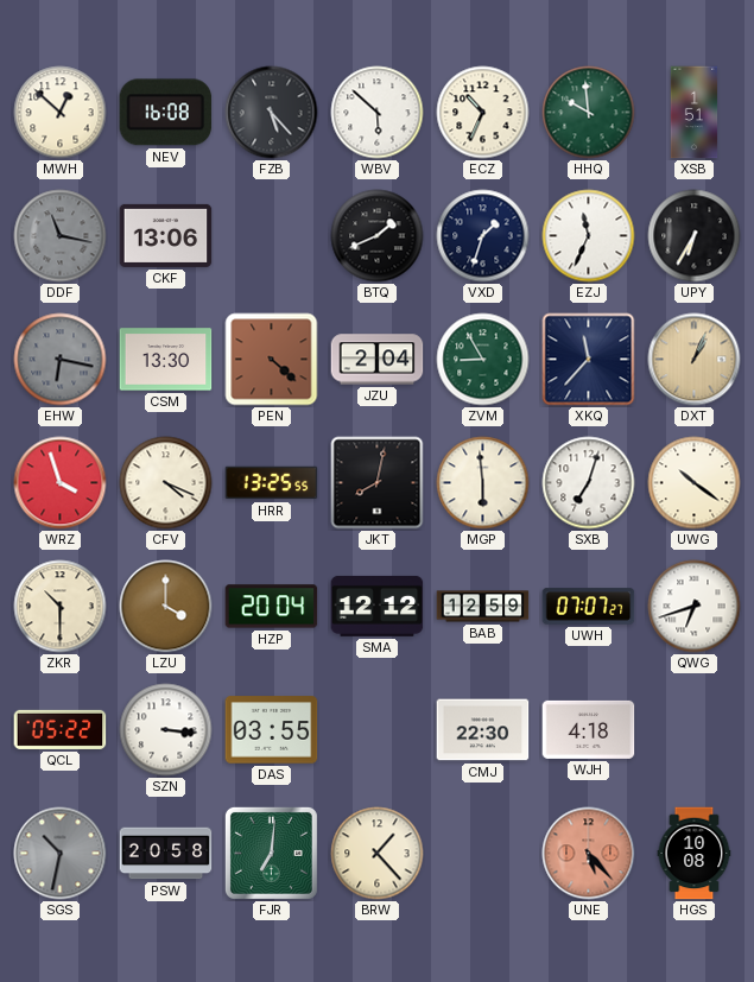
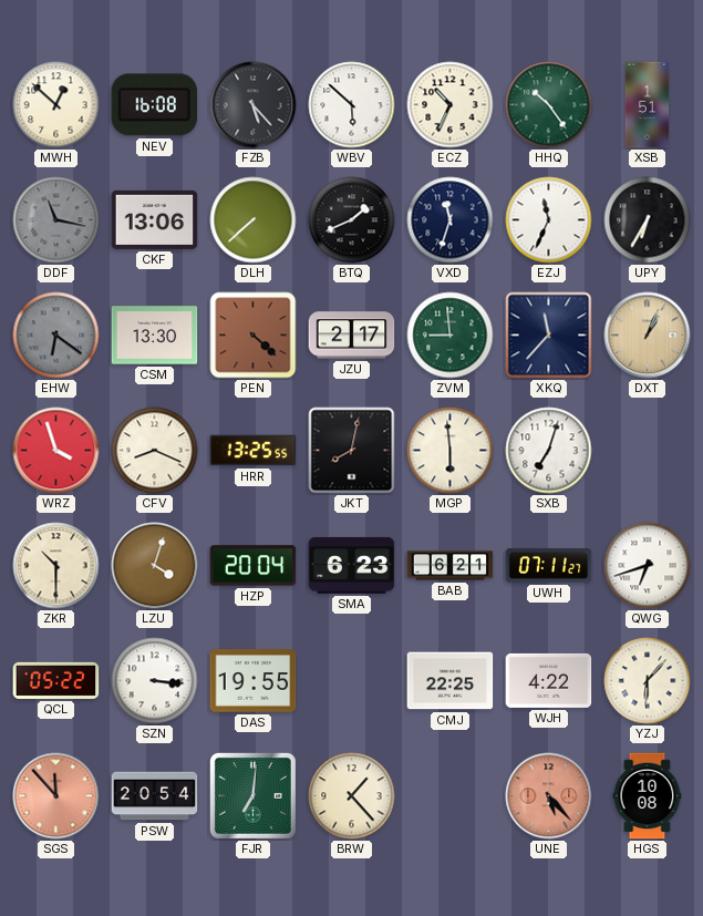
HHQ: 9:59 -> 10:24
DLH: none -> 7:38
VXD: 1:33 -> 11:33
EHW: 6:17 -> 6:21
JZU: 2:04 -> 2:17
ZVM: 8:55 -> 8:59
CFV: 4:19 -> 8:19
UWG: 10:21 -> none
LZU: 4:00 -> 4:03
SMA: 12:12 -> 6:23
BAB: 12:59 -> 6:21
UWH: 07:07 -> 07:11
DAS: 03:55 -> 19:55
CMJ: 22:30 -> 22:25
WJH: 4:18 -> 4:22
YZJ: none -> 6:07
SGS: 10:32 -> 11:53
SGS dial: grey -> salmon
PSW: 20:58 -> 20:54
